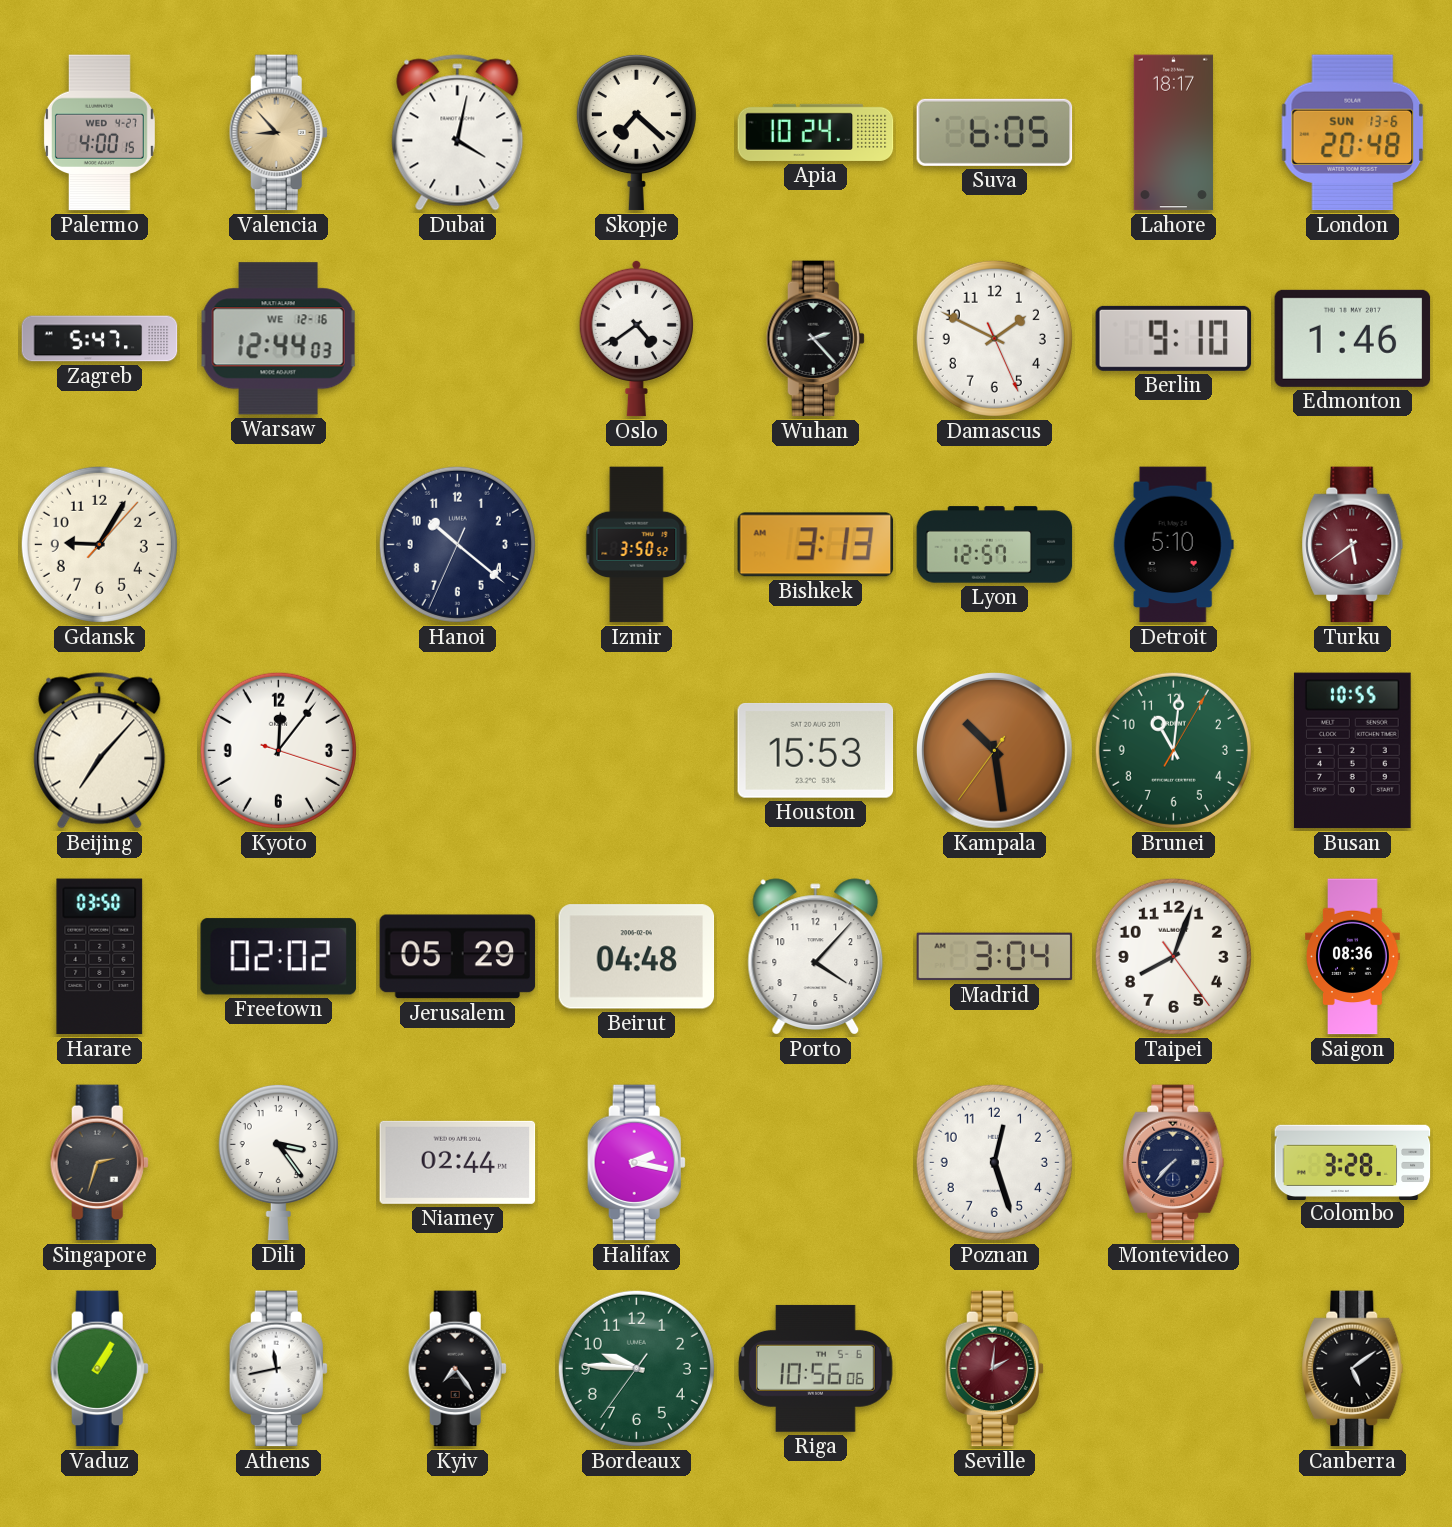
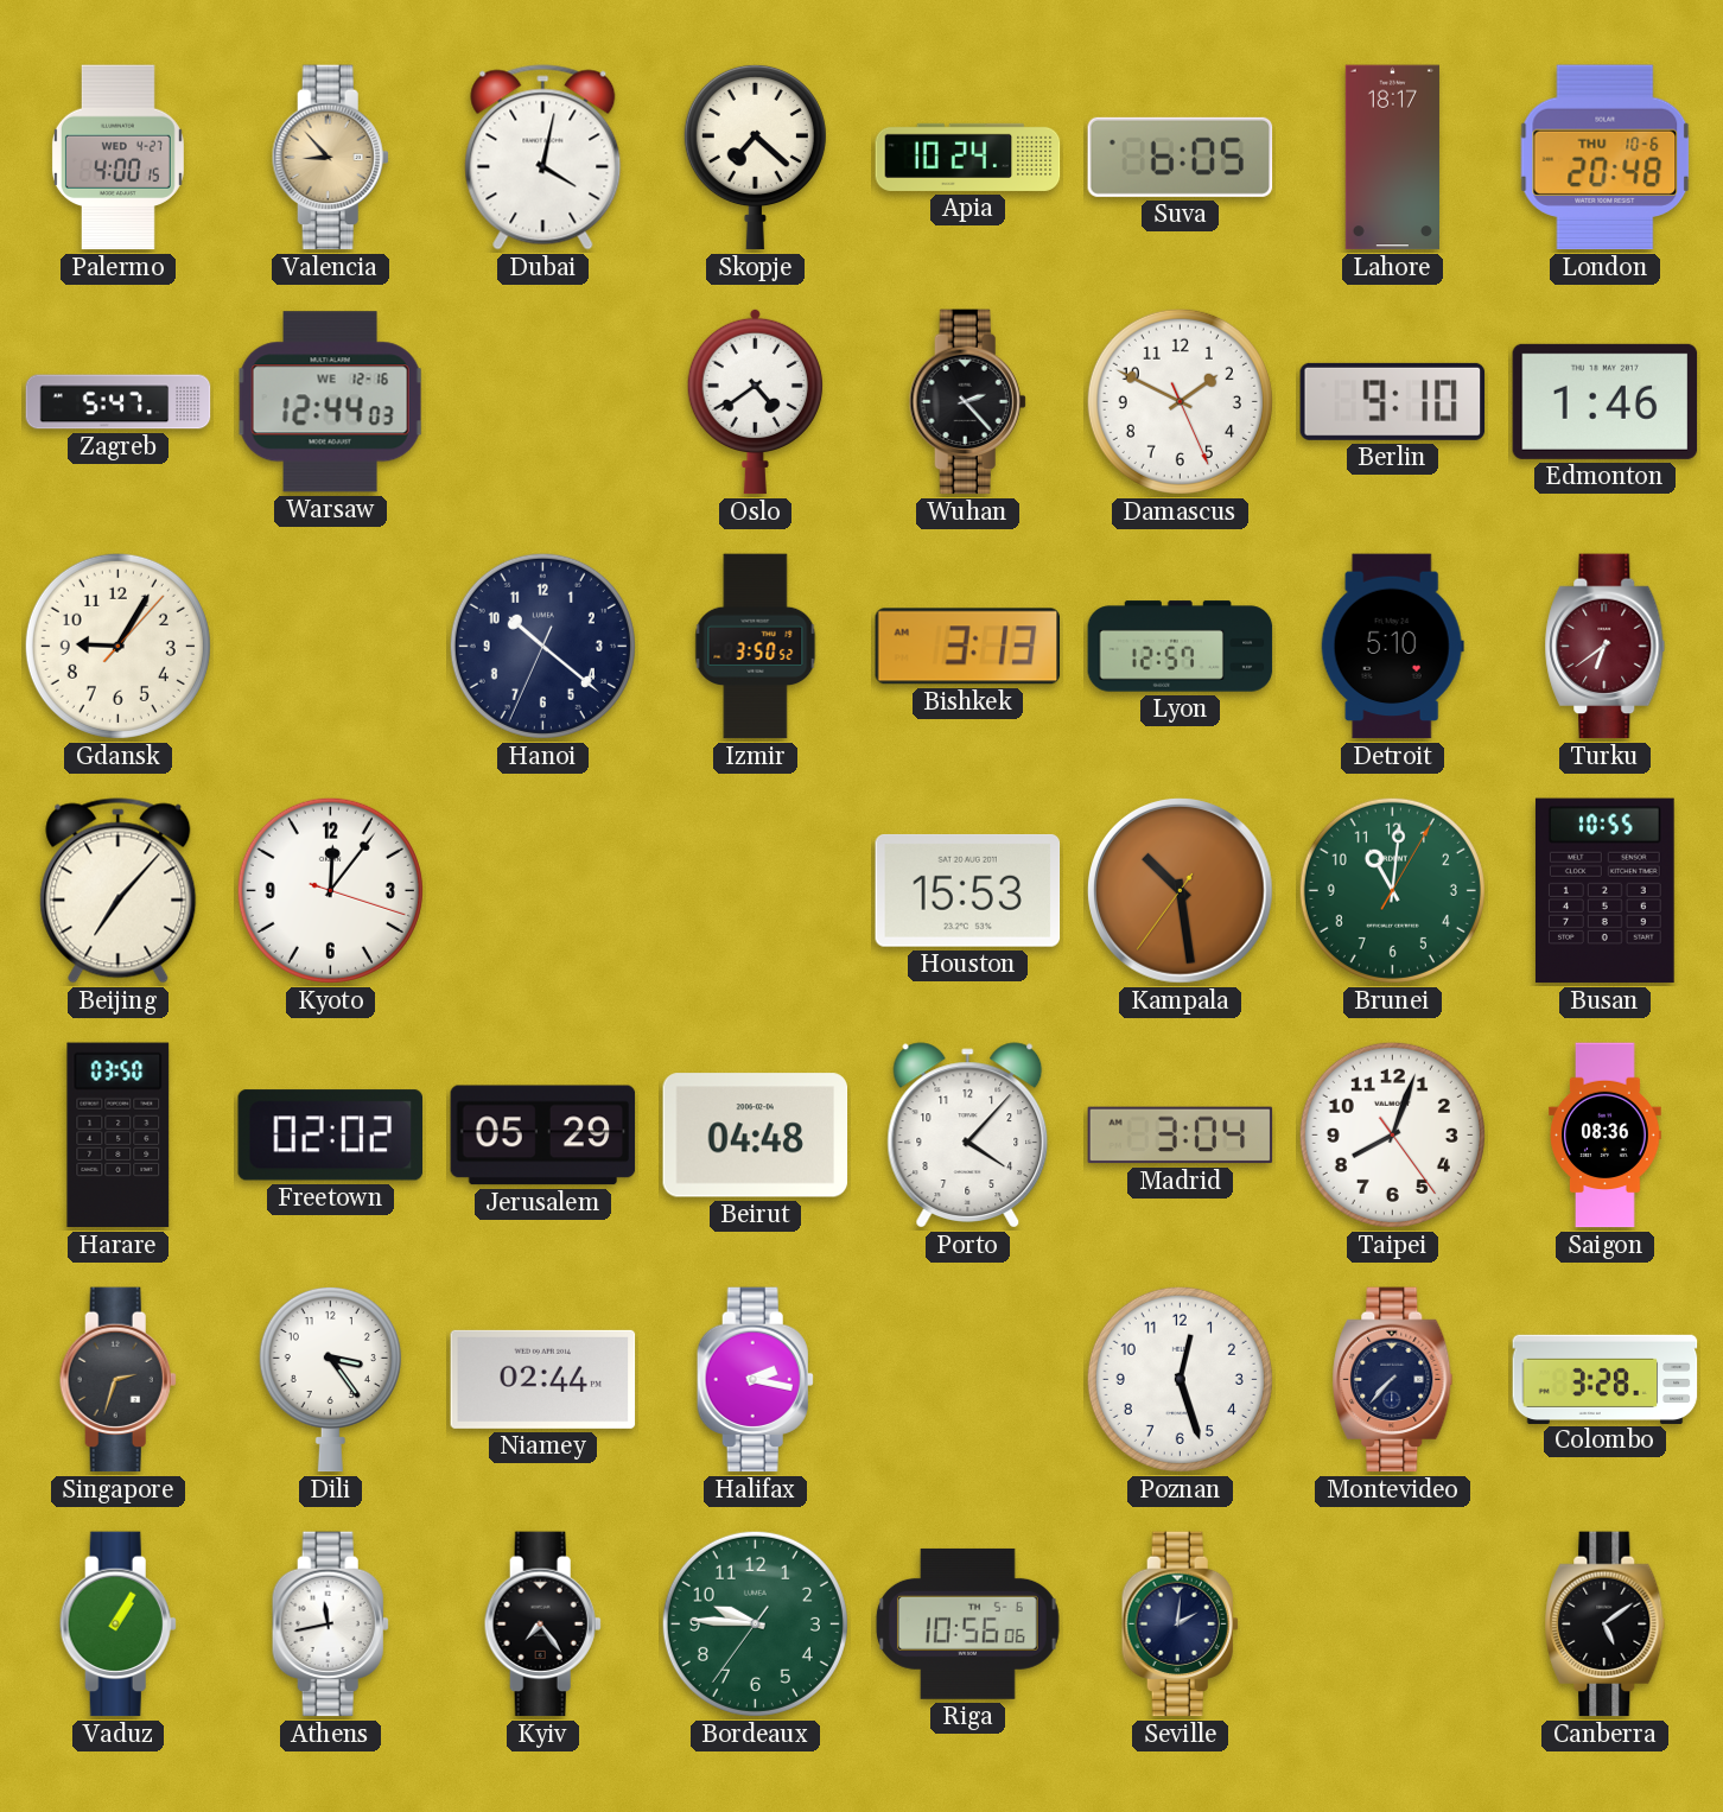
London date: SUN 13-6 -> THU 10-6
Turku: 5:39 -> 6:39
Seville dial: burgundy -> navy
